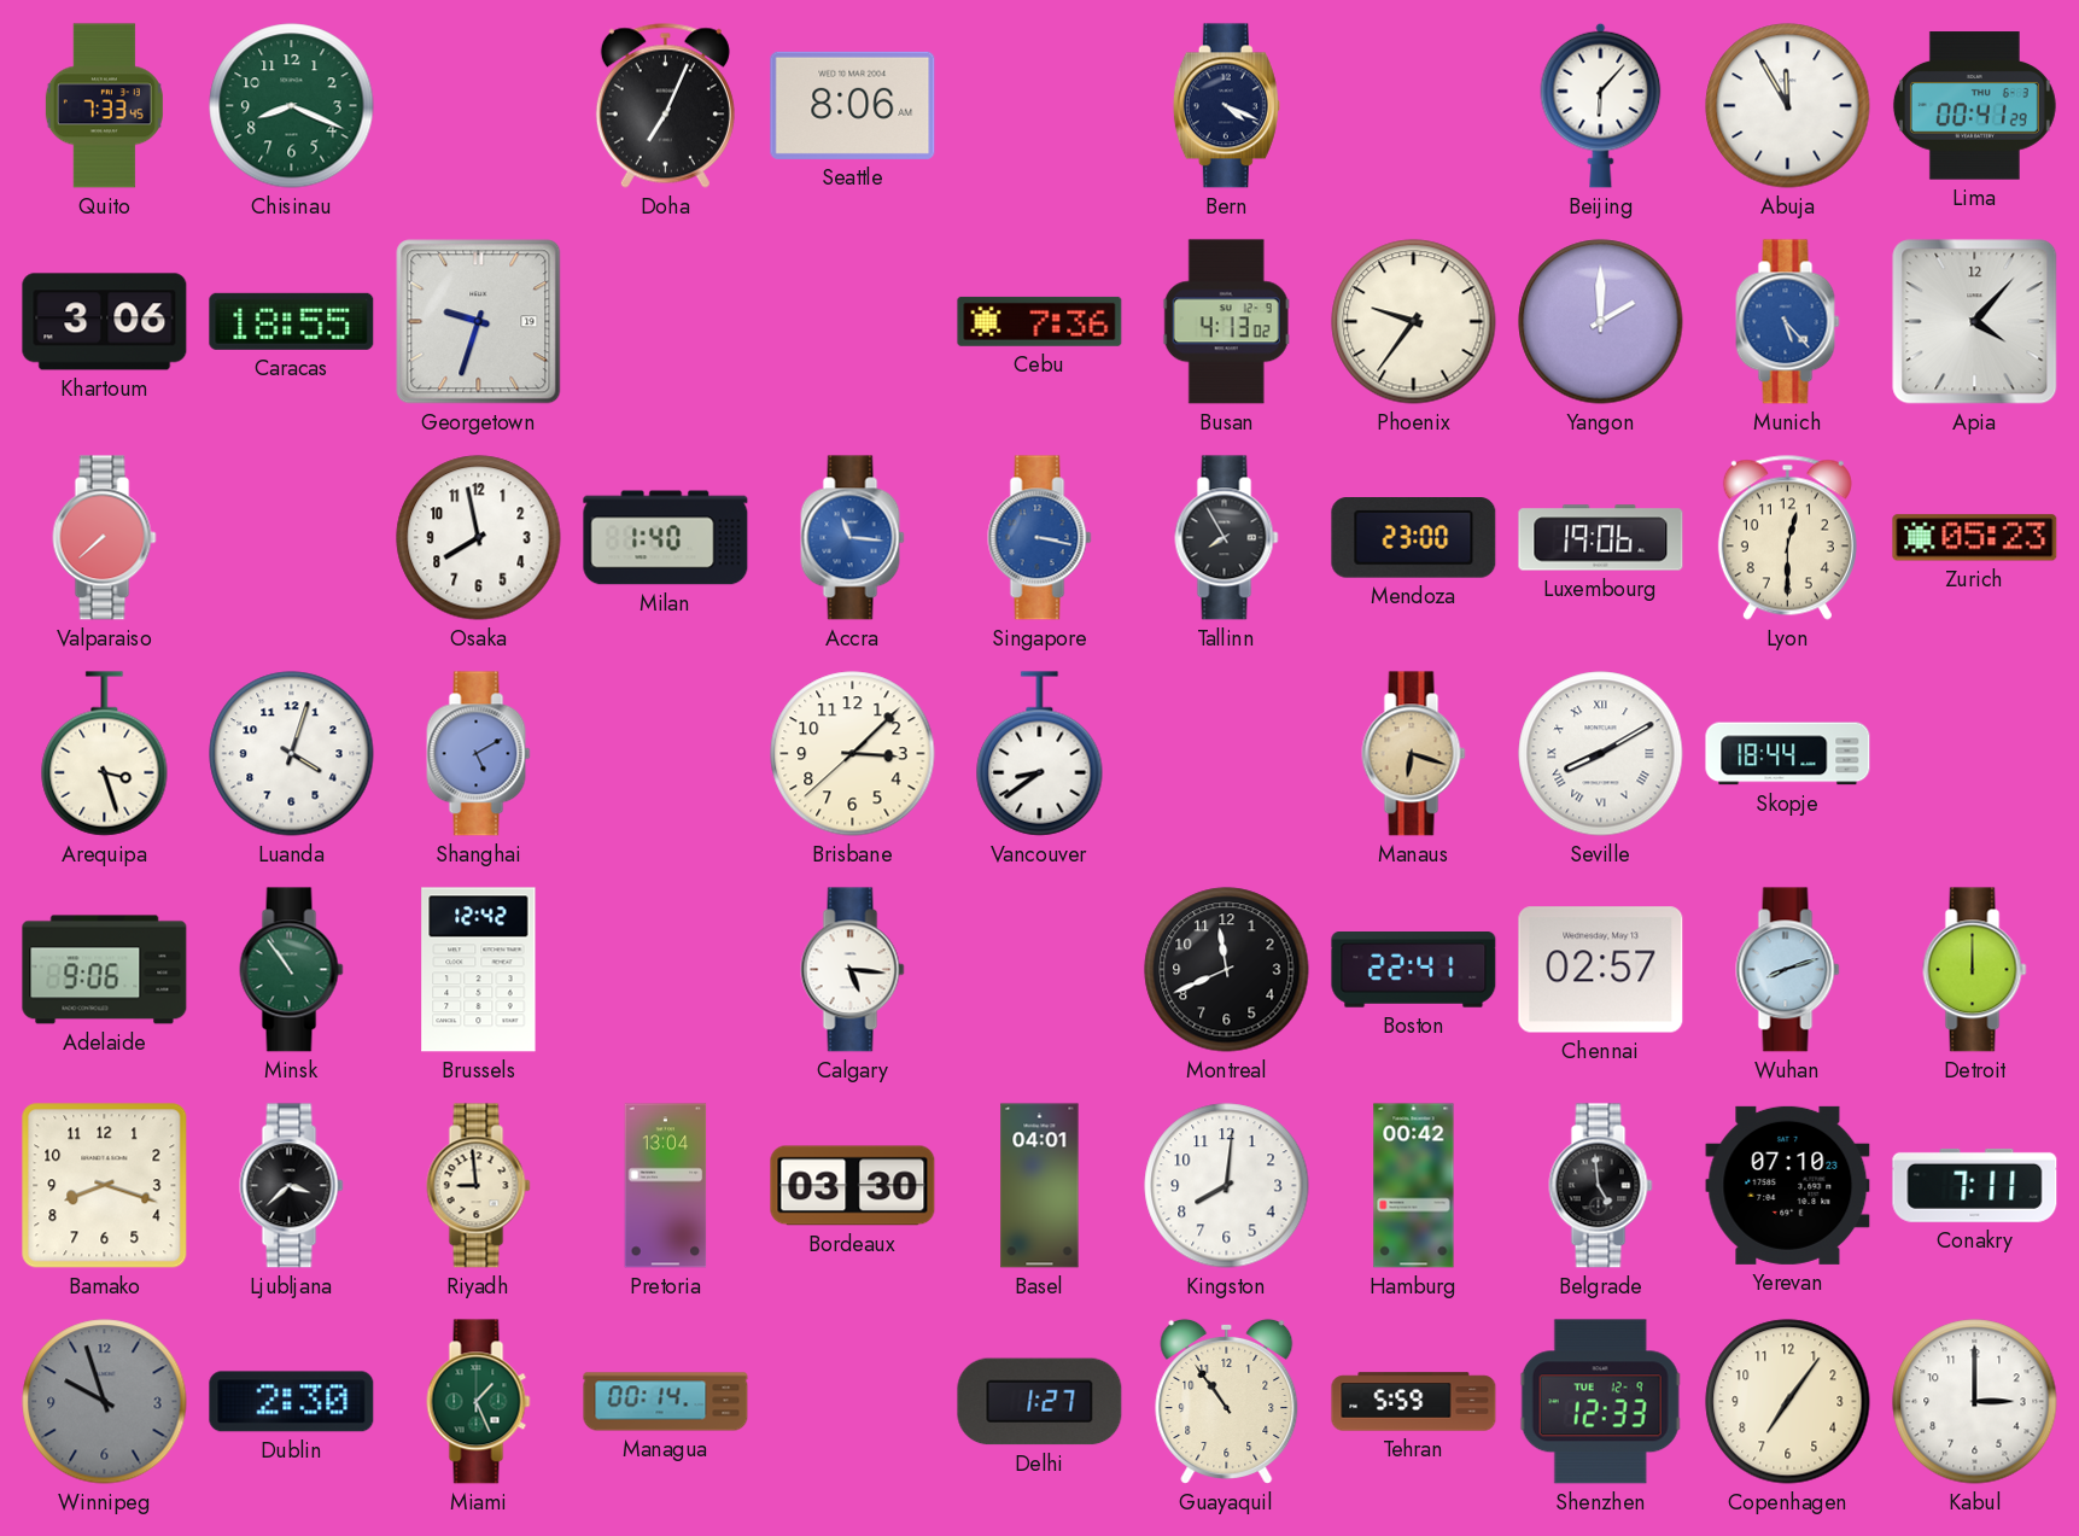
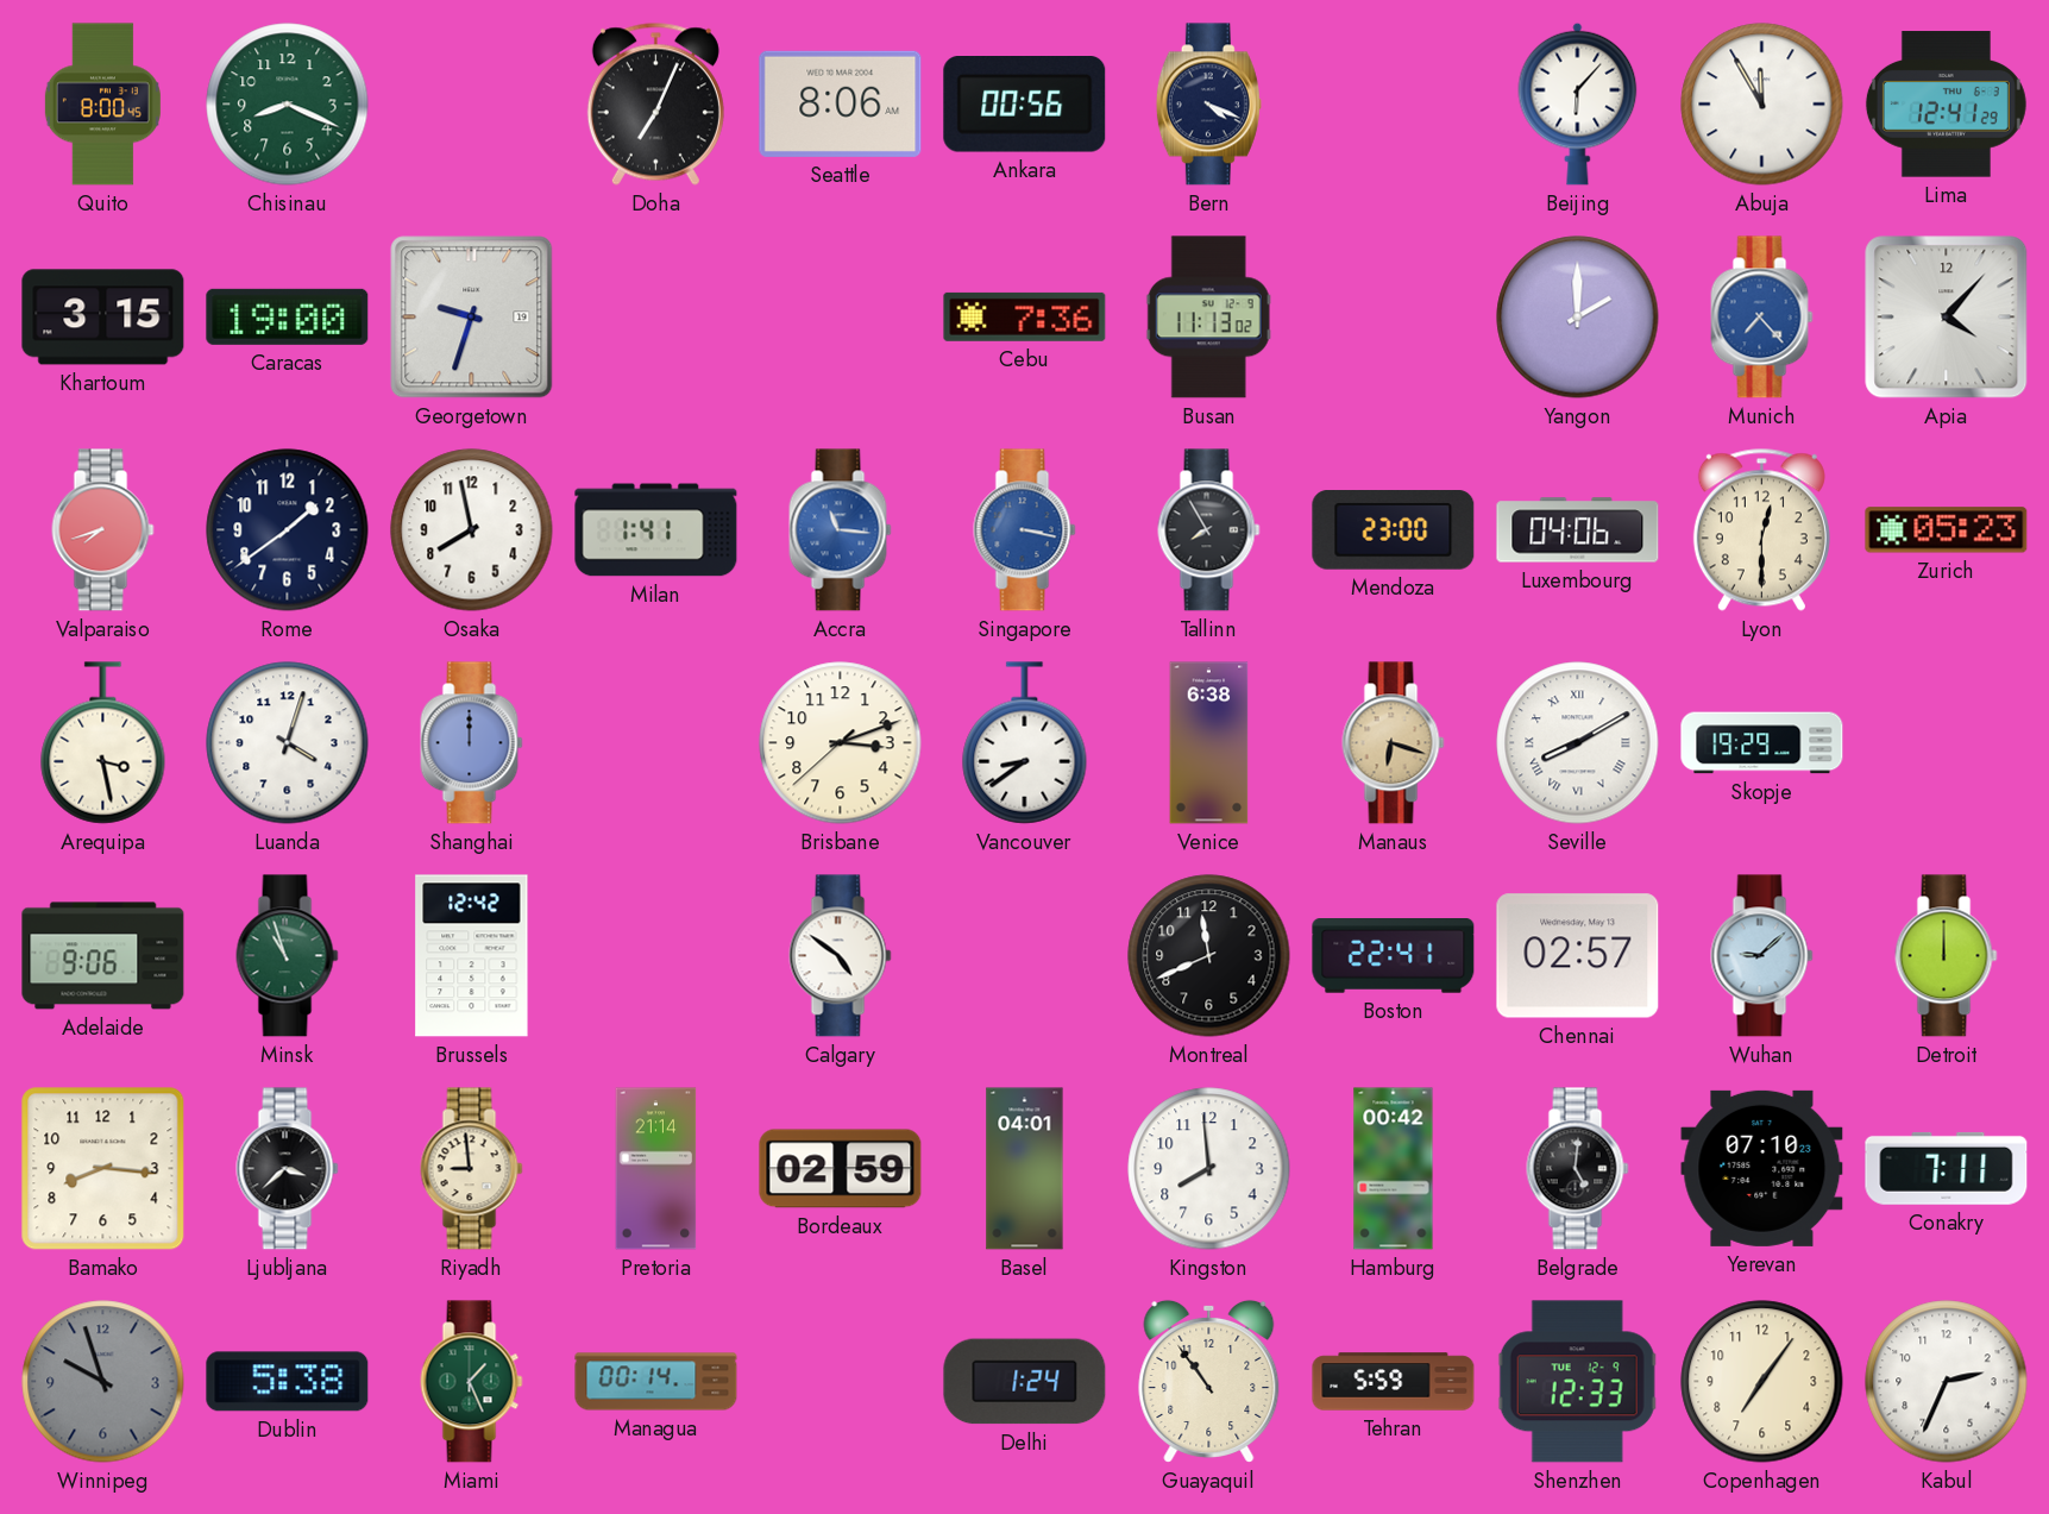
Quito: 7:33 -> 8:00
Ankara: none -> 00:56
Lima: 00:41 -> 12:41
Khartoum: 3:06 -> 3:15
Caracas: 18:55 -> 19:00
Busan: 4:13 -> 11:13
Phoenix: 9:36 -> none
Munich: 5:23 -> 7:23
Valparaiso: 7:38 -> 7:42
Rome: none -> 1:39
Milan: 1:40 -> 1:41
Luxembourg: 19:06 -> 04:06
Arequipa: 3:27 -> 3:28
Shanghai: 5:10 -> 12:00
Brisbane: 3:07 -> 3:11
Venice: none -> 6:38
Skopje: 18:44 -> 19:29
Minsk: 10:54 -> 10:57
Calgary: 5:16 -> 4:51
Wuhan: 8:12 -> 9:08
Bamako: 8:18 -> 8:16
Pretoria: 13:04 -> 21:14
Bordeaux: 03:30 -> 02:59
Kingston: 8:01 -> 7:59
Belgrade: 4:59 -> 5:01
Dublin: 2:30 -> 5:38
Delhi: 1:27 -> 1:24
Kabul: 3:00 -> 2:34
